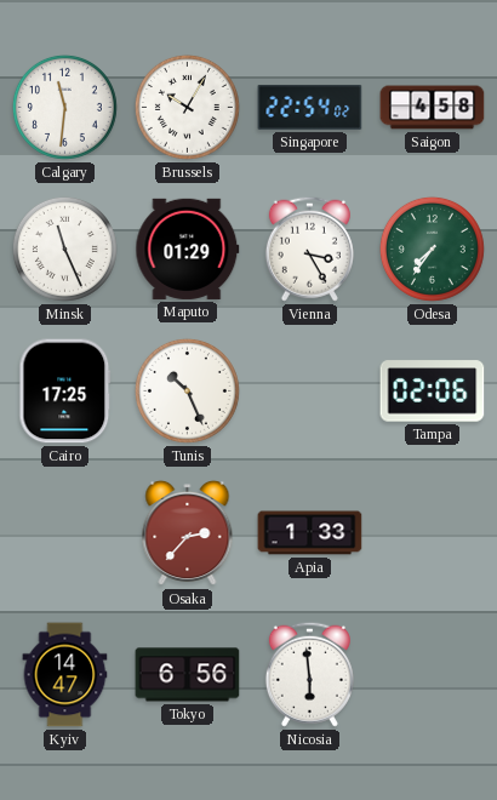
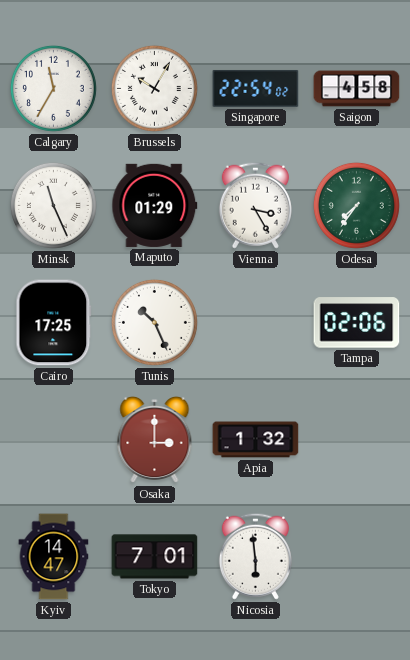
Calgary: 11:31 -> 11:35
Osaka: 2:37 -> 3:00
Apia: 1:33 -> 1:32
Tokyo: 6:56 -> 7:01
